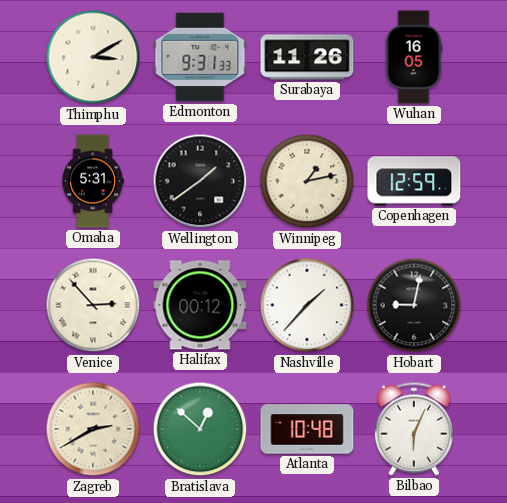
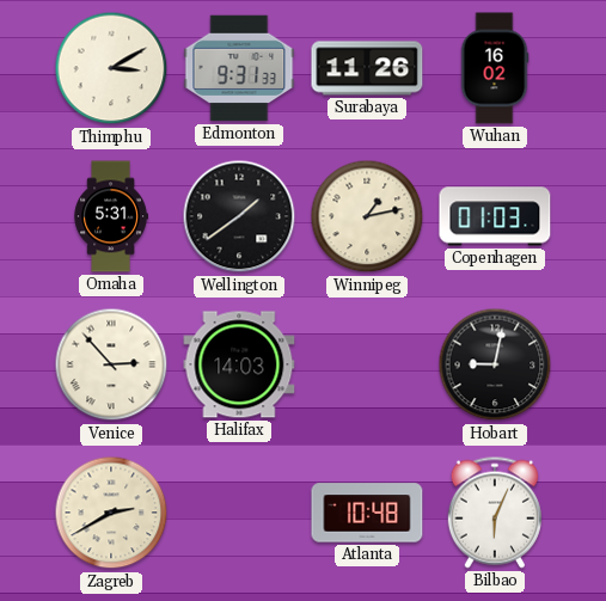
Wuhan: 16:05 -> 16:02
Copenhagen: 12:59 -> 01:03
Halifax: 00:12 -> 14:03
Nashville: 1:37 -> none
Bratislava: 12:52 -> none
